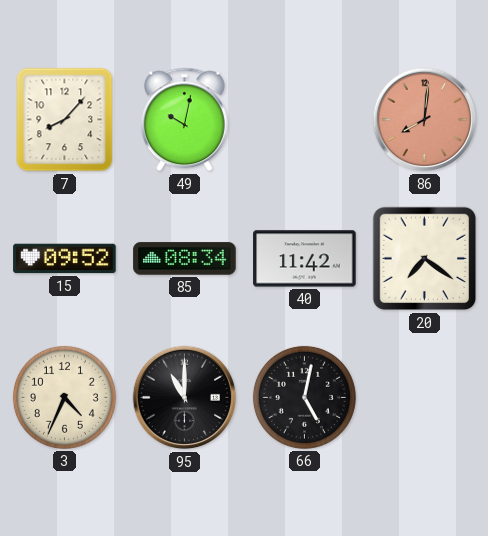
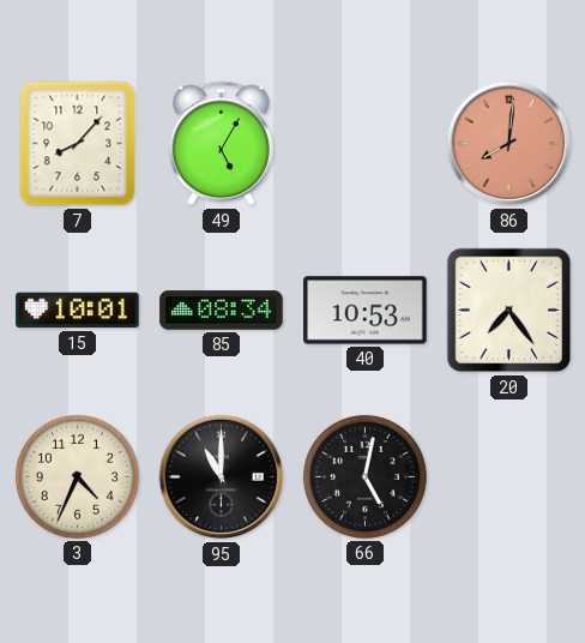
49: 10:02 -> 5:05
15: 09:52 -> 10:01
40: 11:42 -> 10:53
20: 7:21 -> 7:24
